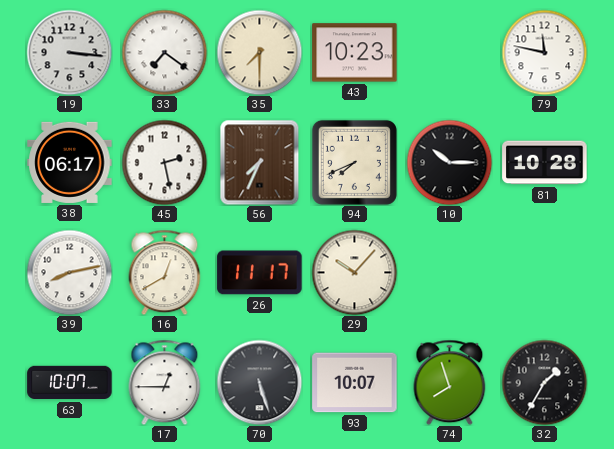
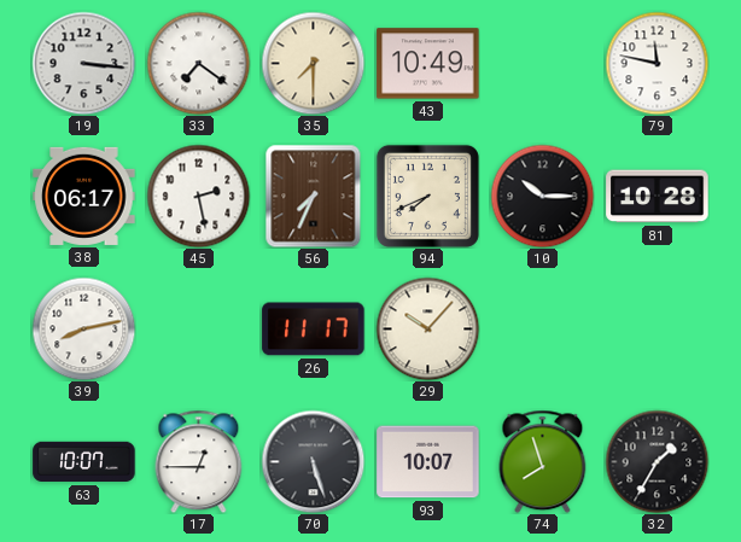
43: 10:23 -> 10:49
16: 12:40 -> none
